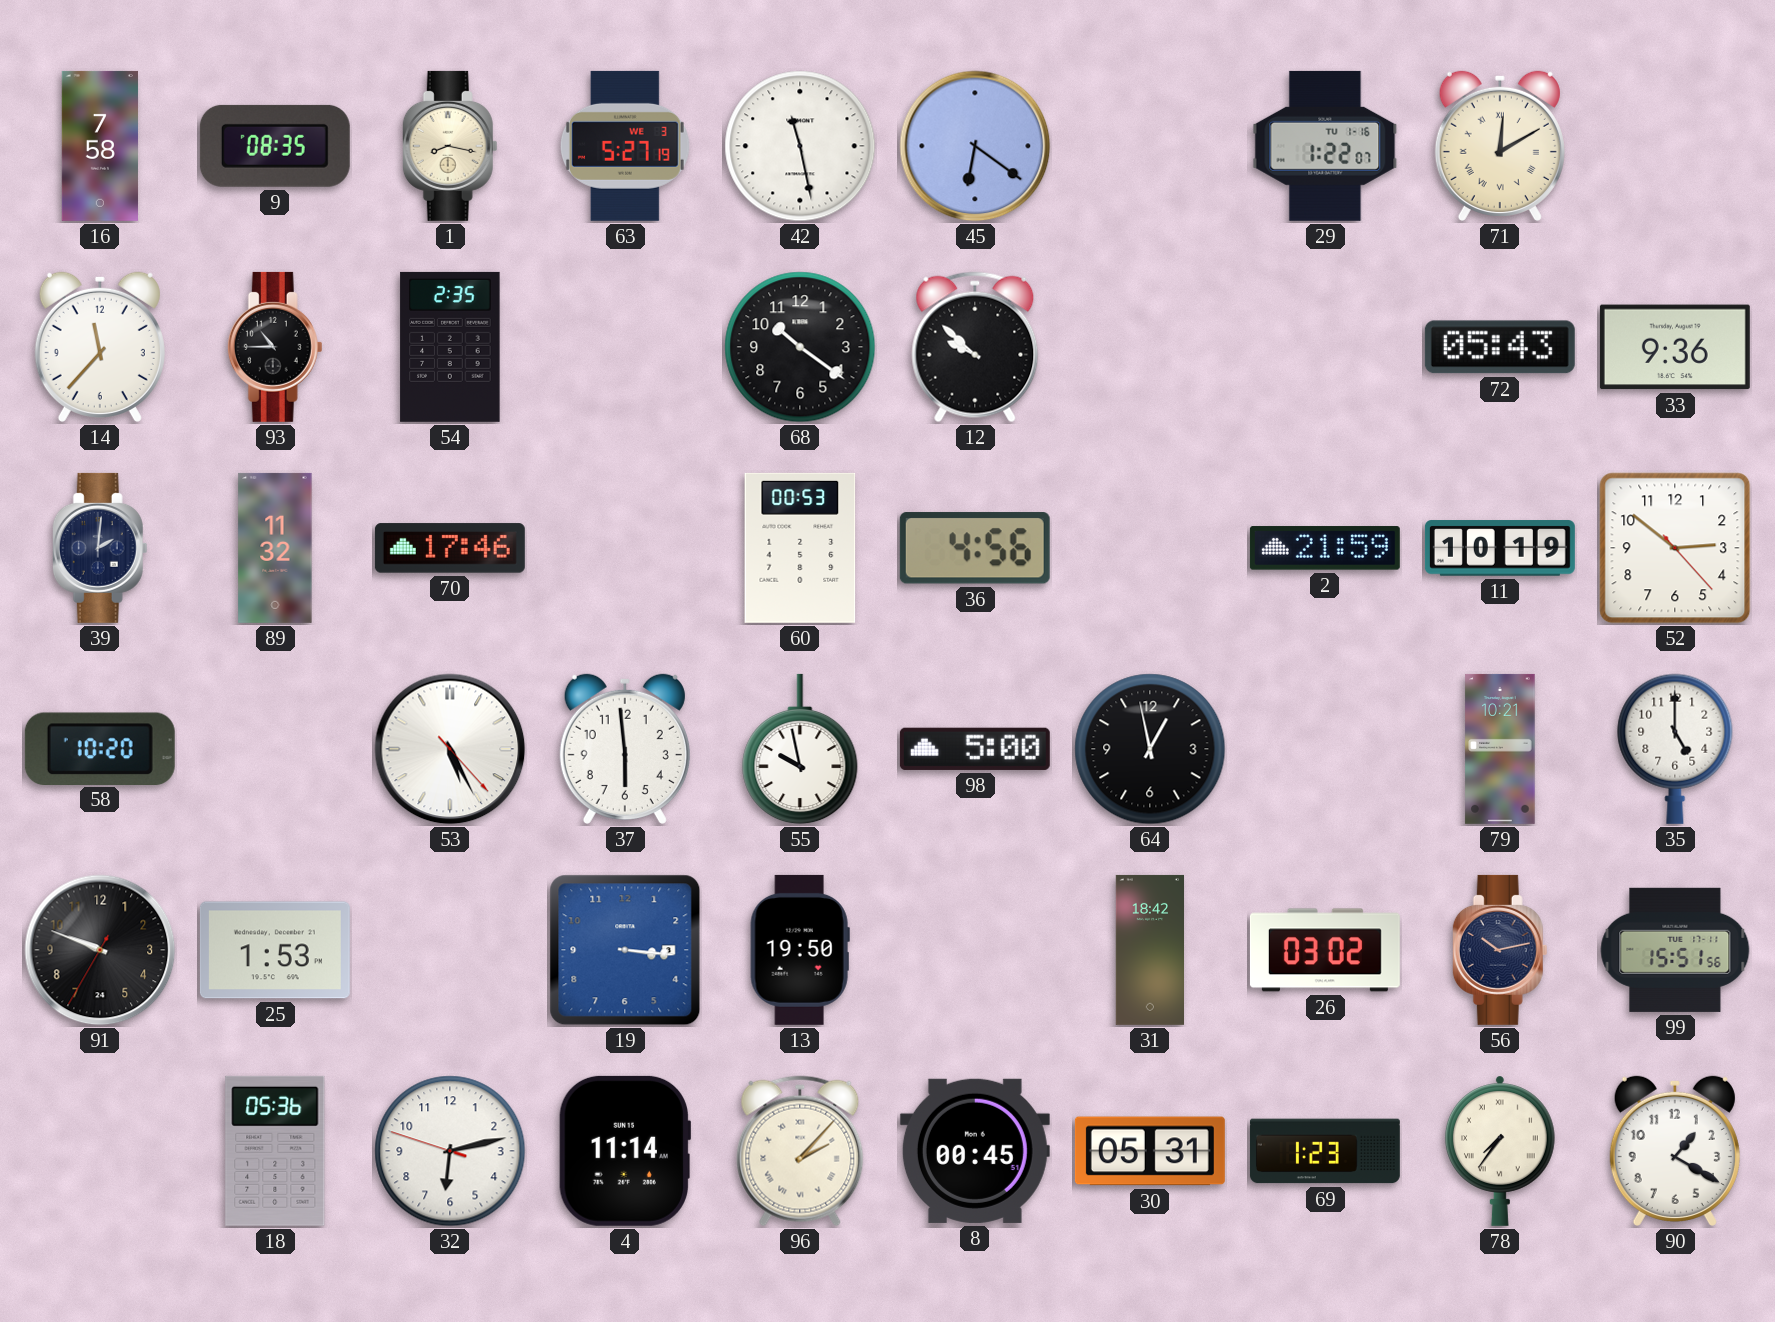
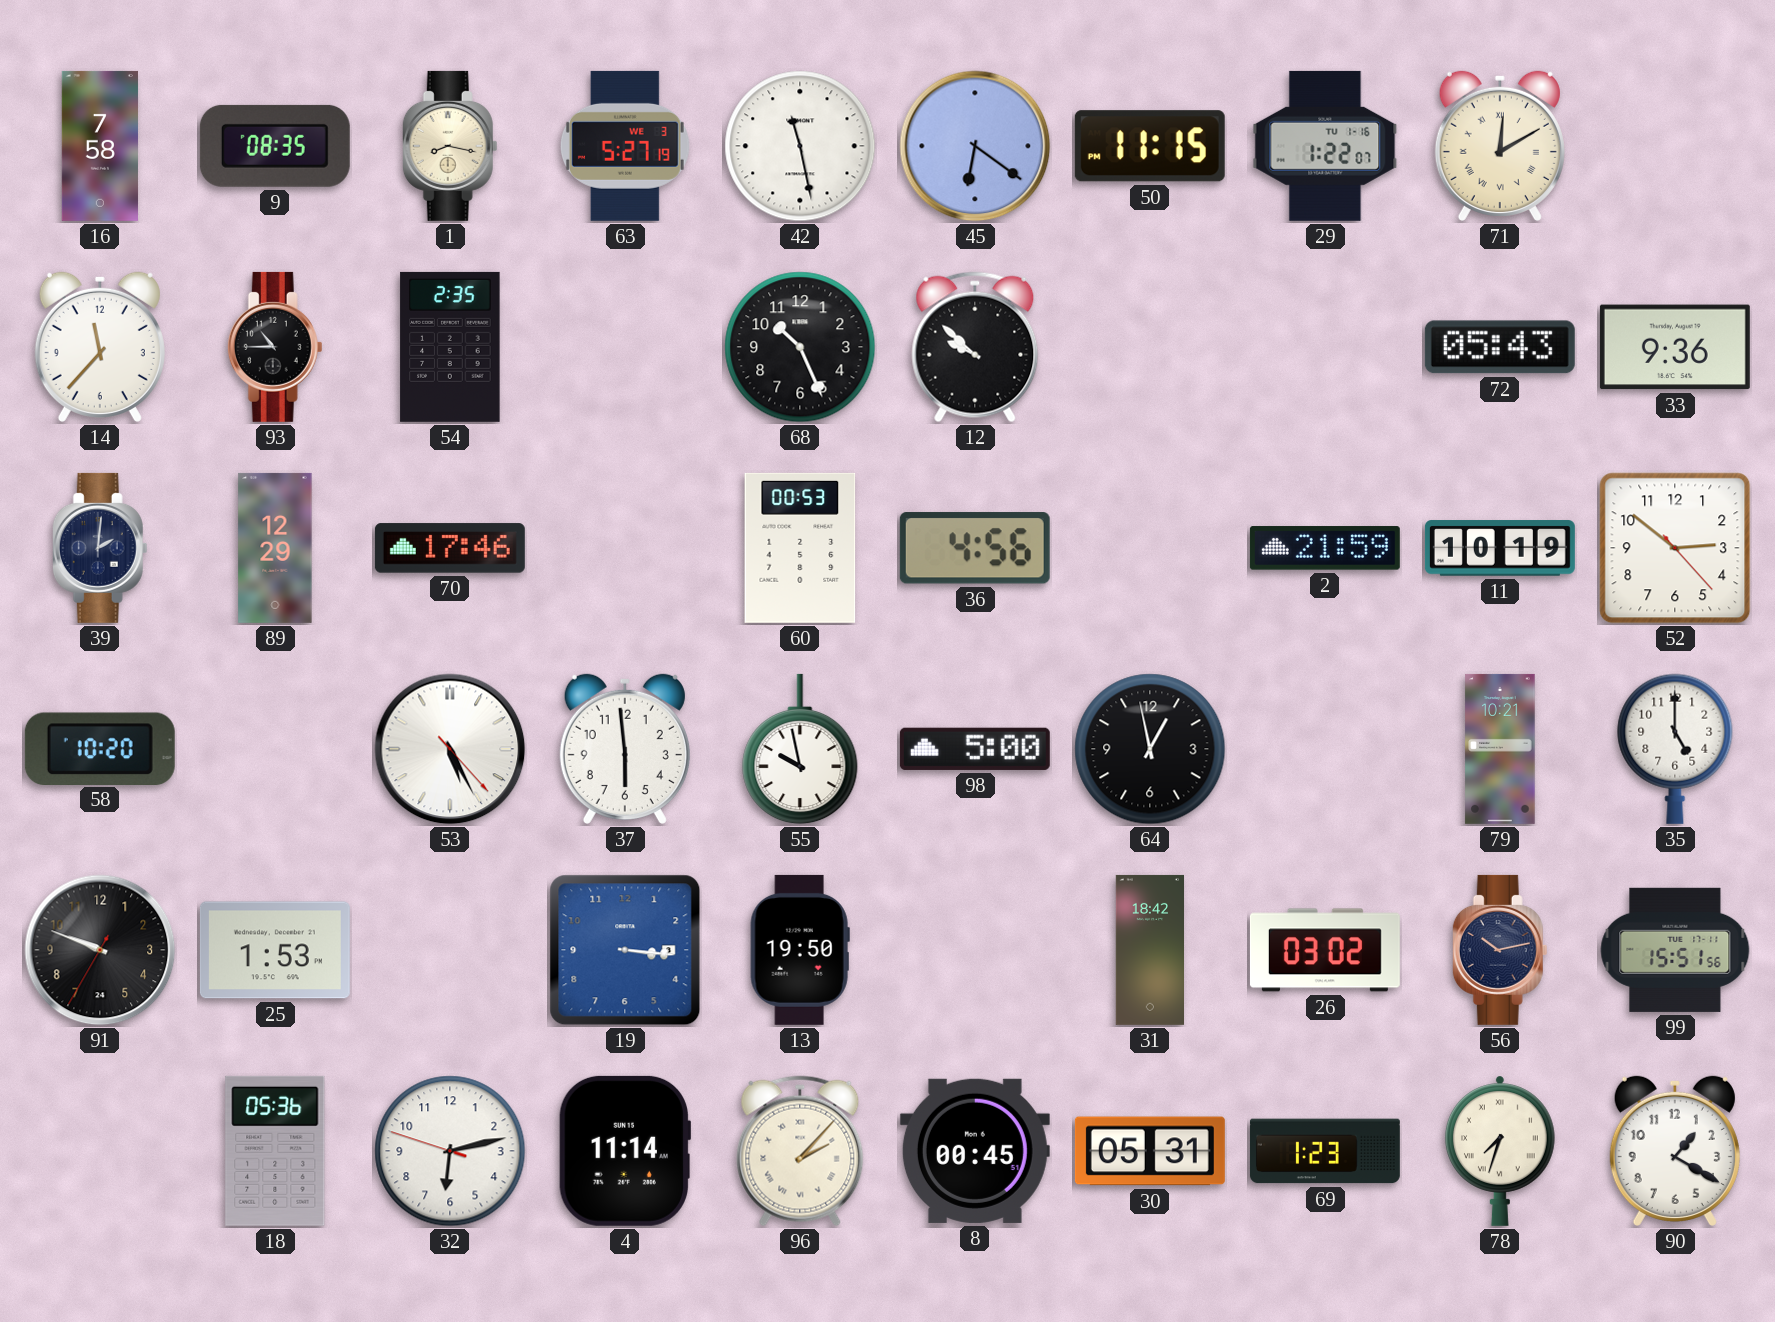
50: none -> 11:15
68: 10:21 -> 10:26
89: 11:32 -> 12:29
78: 7:36 -> 7:33
